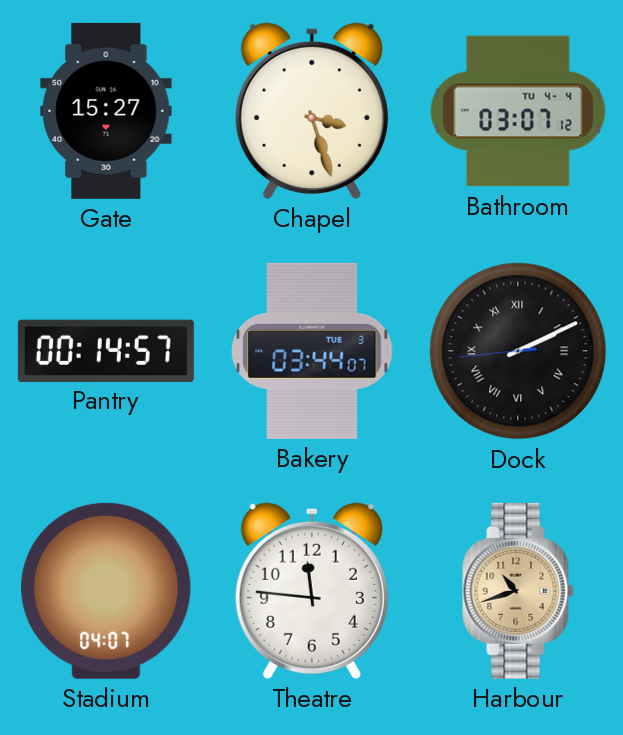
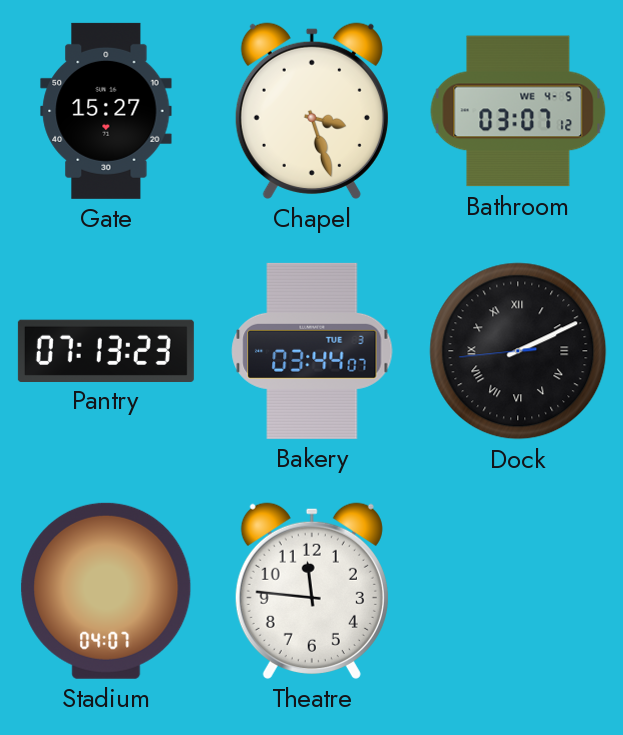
Bathroom date: TU 4-4 -> WE 4-5
Pantry: 00:14 -> 07:13
Harbour: 10:42 -> none
